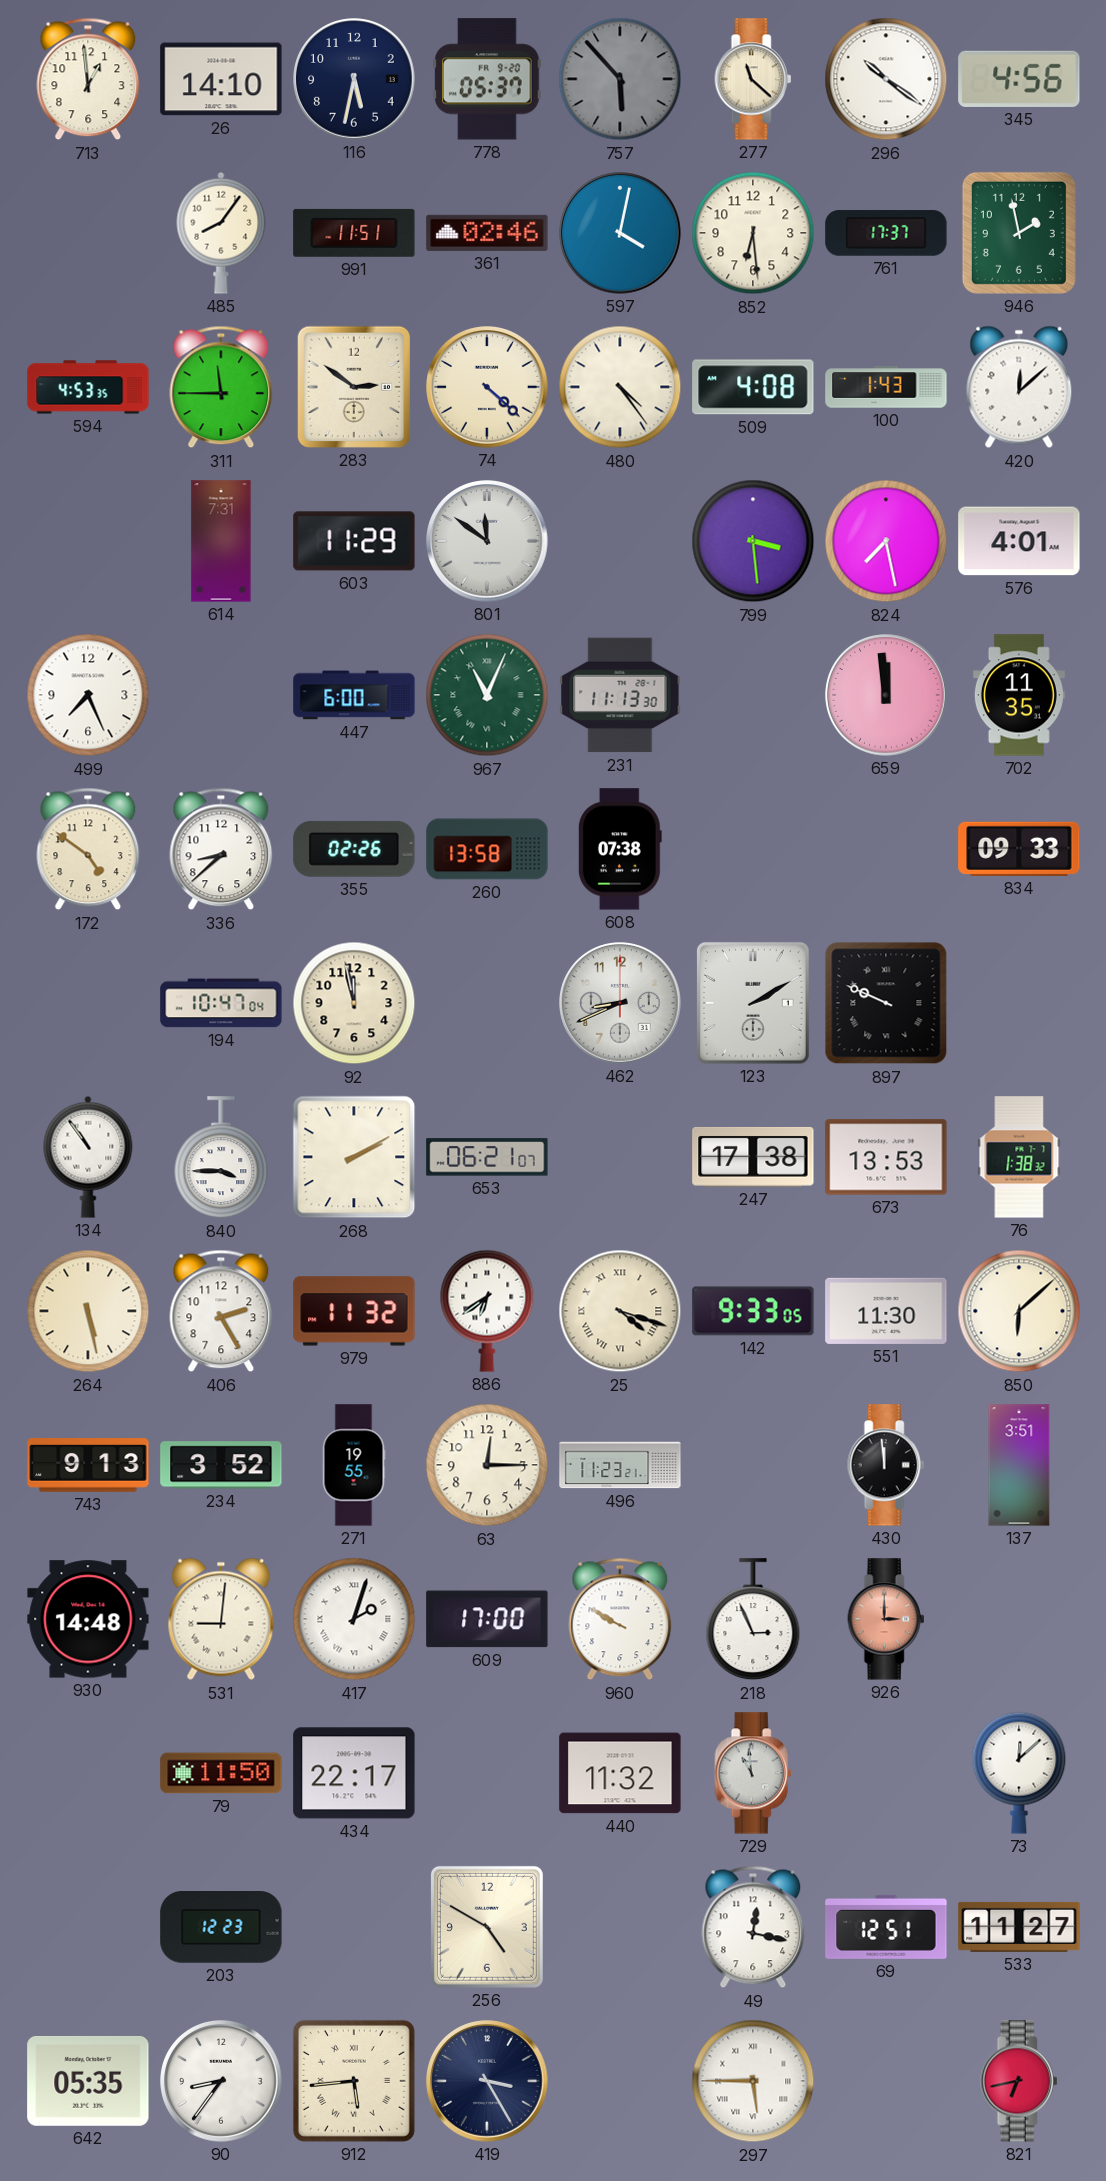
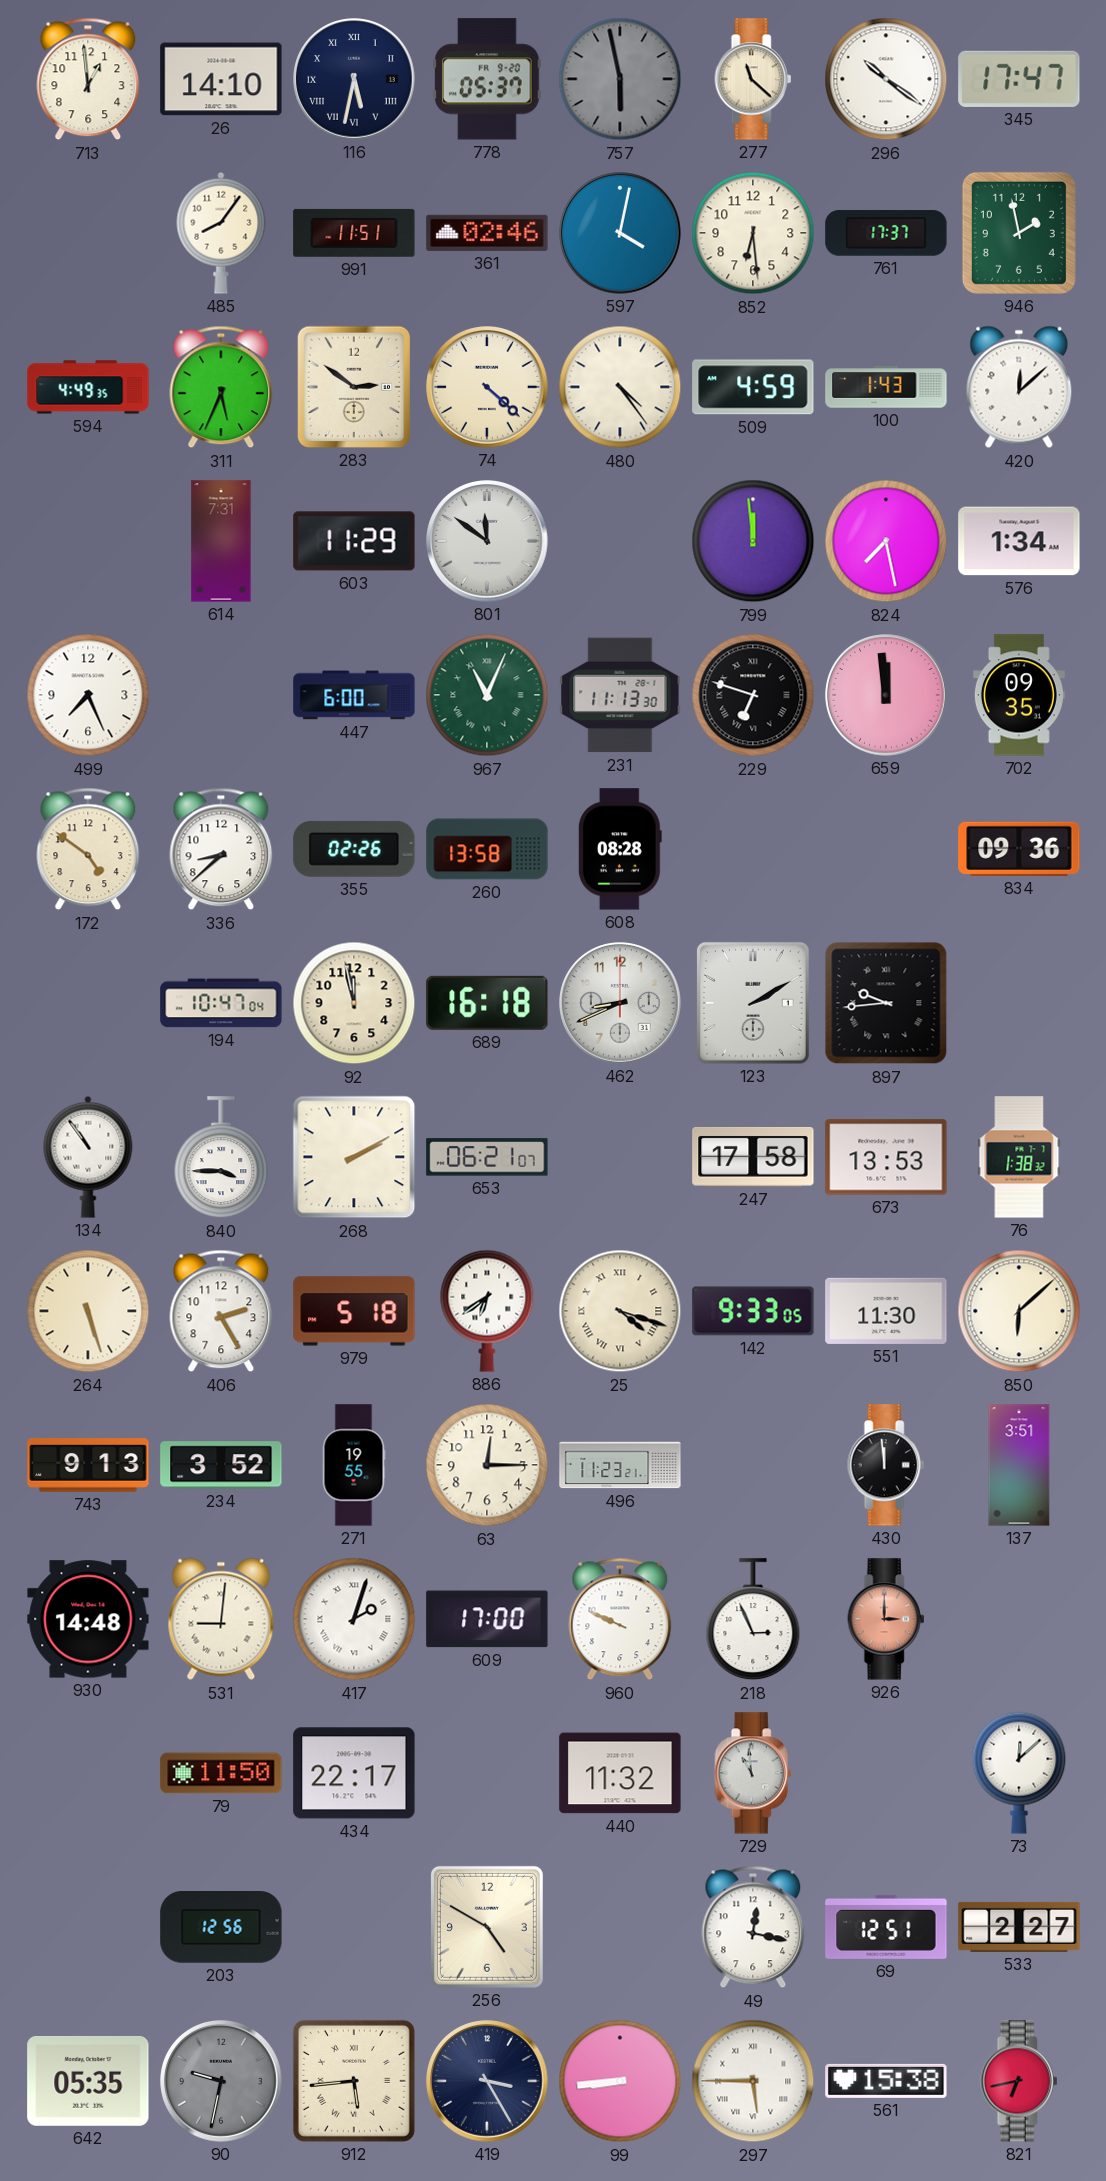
116 numerals: Arabic -> Roman
757: 5:53 -> 5:58
345: 4:56 -> 17:47
594: 4:53 -> 4:49
311: 11:45 -> 5:34
509: 4:08 -> 4:59
799: 3:29 -> 11:59
576: 4:01 -> 1:34
229: none -> 6:48
702: 11:35 -> 09:35
608: 07:38 -> 08:28
834: 09:33 -> 09:36
689: none -> 16:18
897: 9:49 -> 9:44
247: 17:38 -> 17:58
264: 5:28 -> 5:27
979: 11:32 -> 5:18
960: 9:50 -> 9:49
203: 12:23 -> 12:56
533: 11:27 -> 2:27
90: 8:36 -> 9:32
90 dial: white -> grey
99: none -> 8:44
561: none -> 15:38
